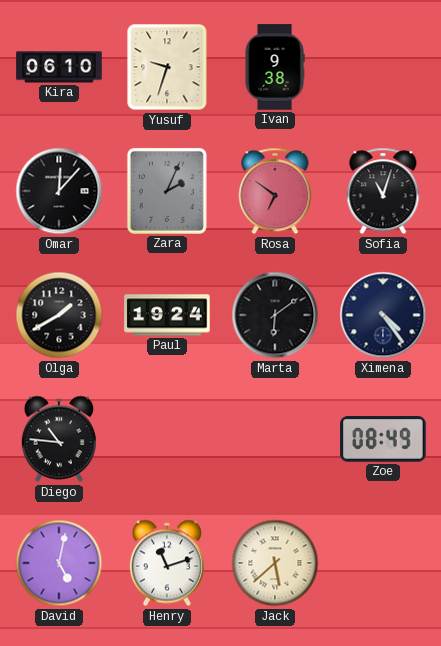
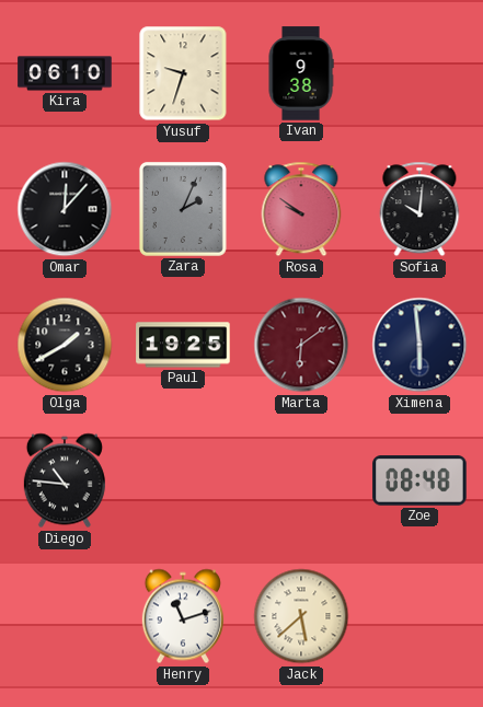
Rosa: 6:51 -> 9:51
Sofia: 11:03 -> 10:01
Paul: 19:24 -> 19:25
Marta dial: black -> burgundy
Ximena: 4:24 -> 5:59
Zoe: 08:49 -> 08:48
David: 5:02 -> none
